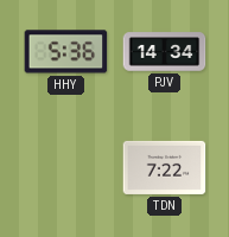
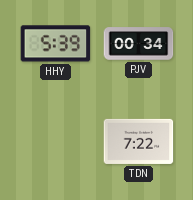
HHY: 5:36 -> 5:39
PJV: 14:34 -> 00:34
